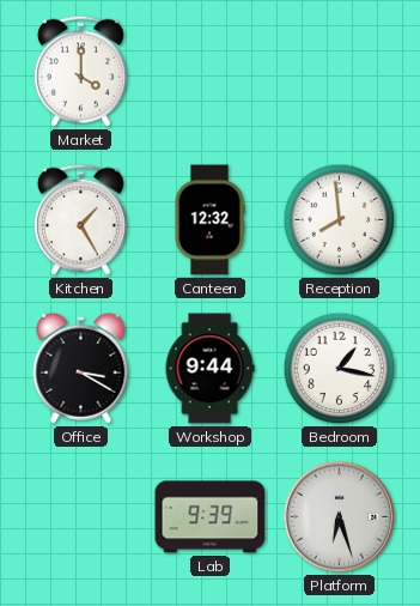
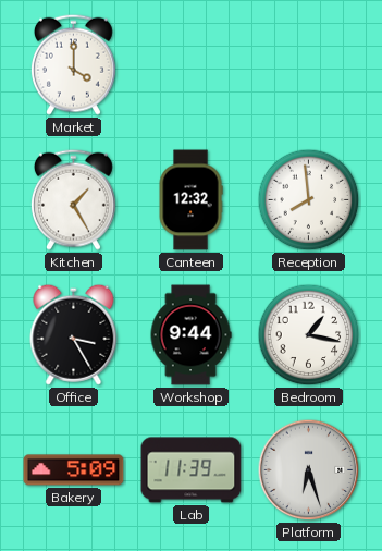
Office: 3:20 -> 3:25
Bakery: none -> 5:09
Lab: 9:39 -> 11:39
